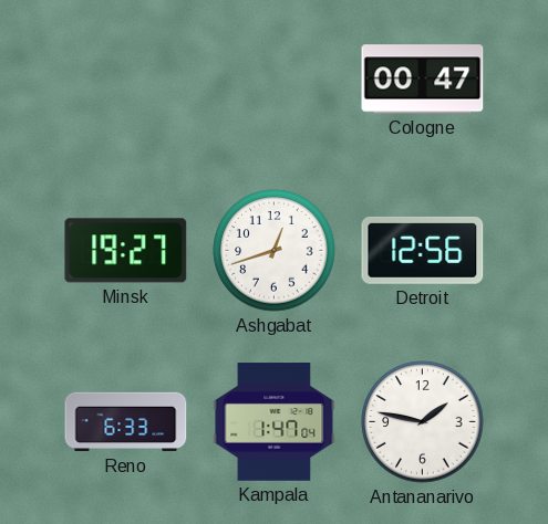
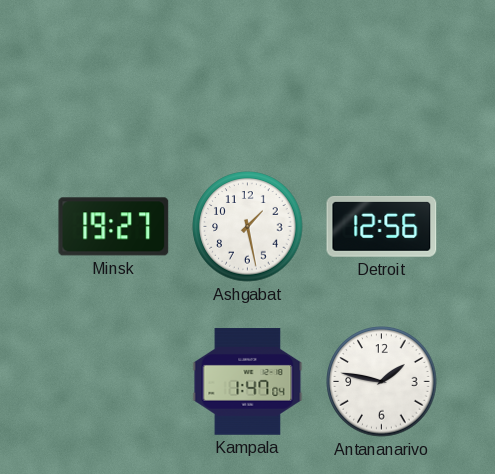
Cologne: 00:47 -> none
Ashgabat: 12:42 -> 1:28
Reno: 6:33 -> none
